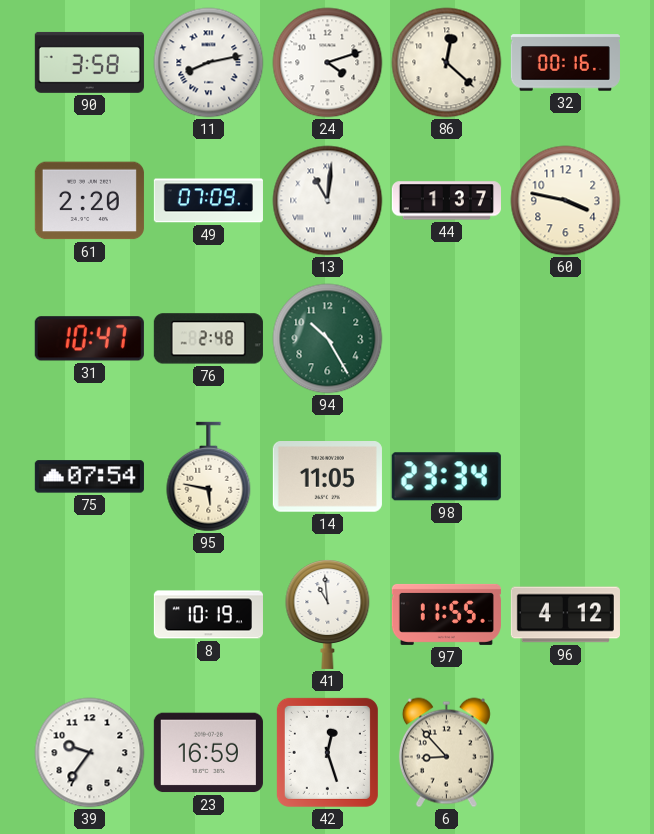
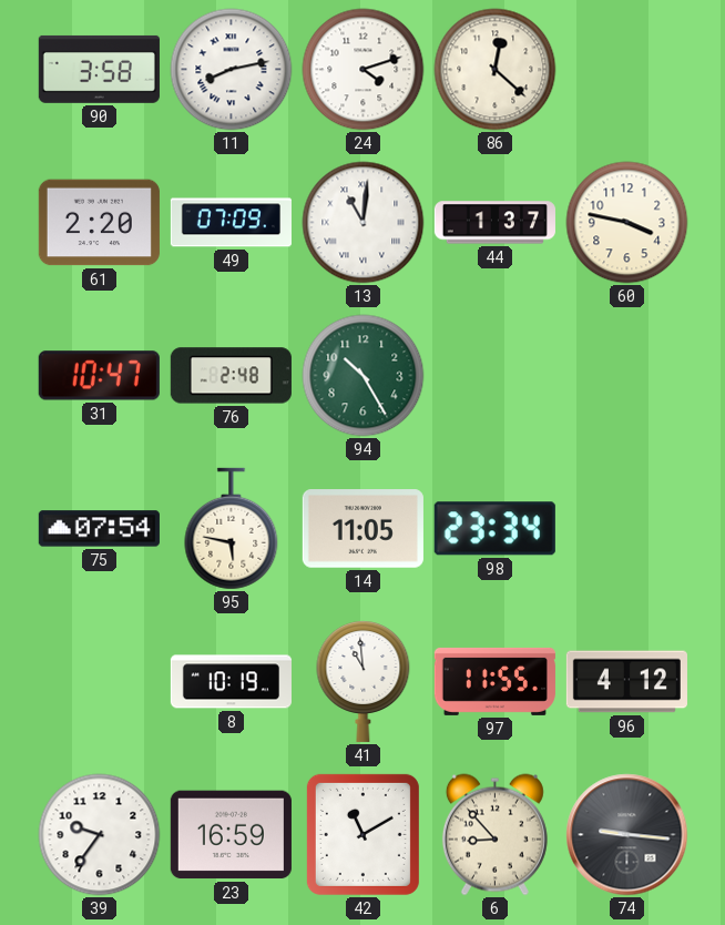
32: 00:16 -> none
42: 12:27 -> 11:10
74: none -> 9:16
